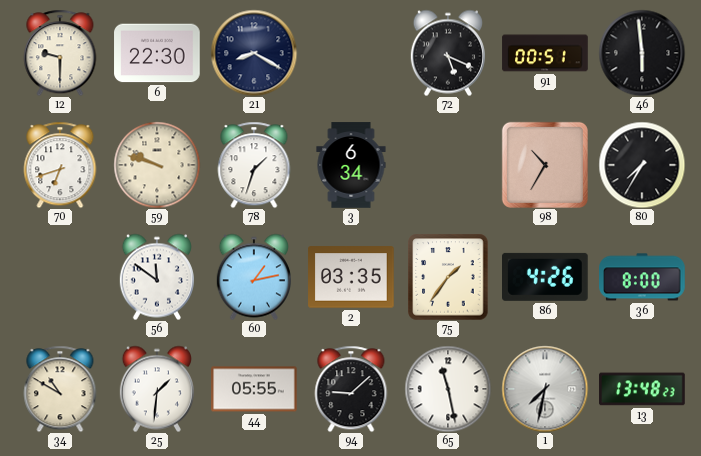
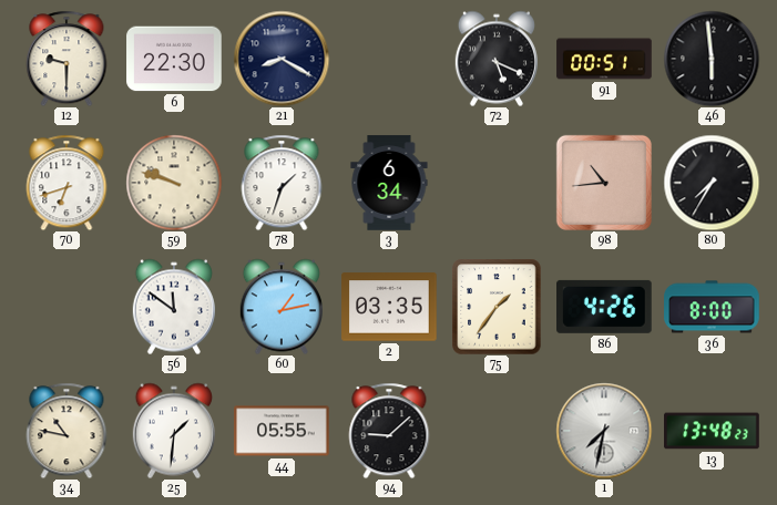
98: 10:35 -> 10:44
34: 10:50 -> 10:47
65: 11:28 -> none
